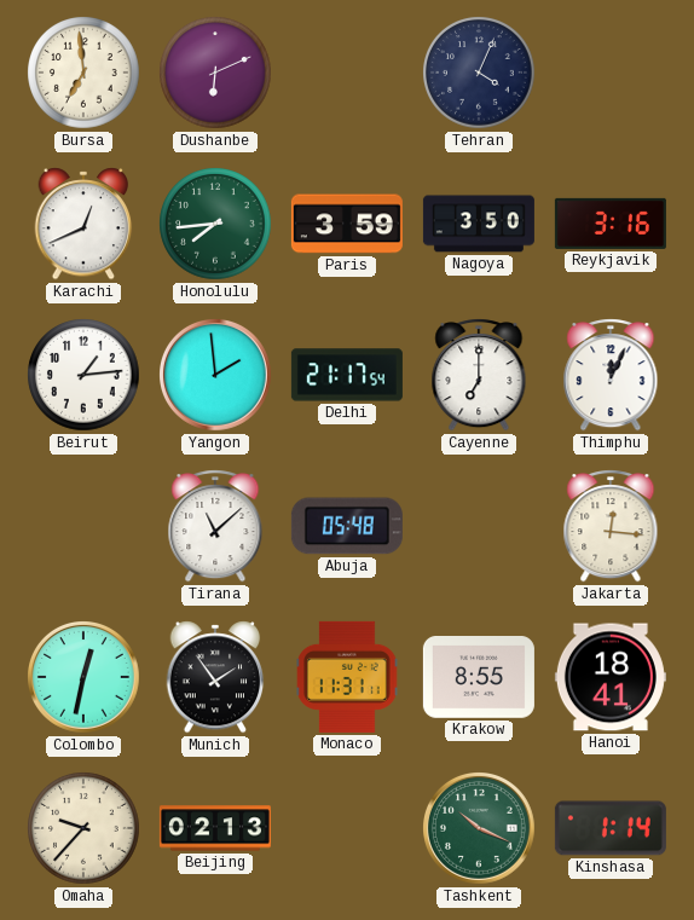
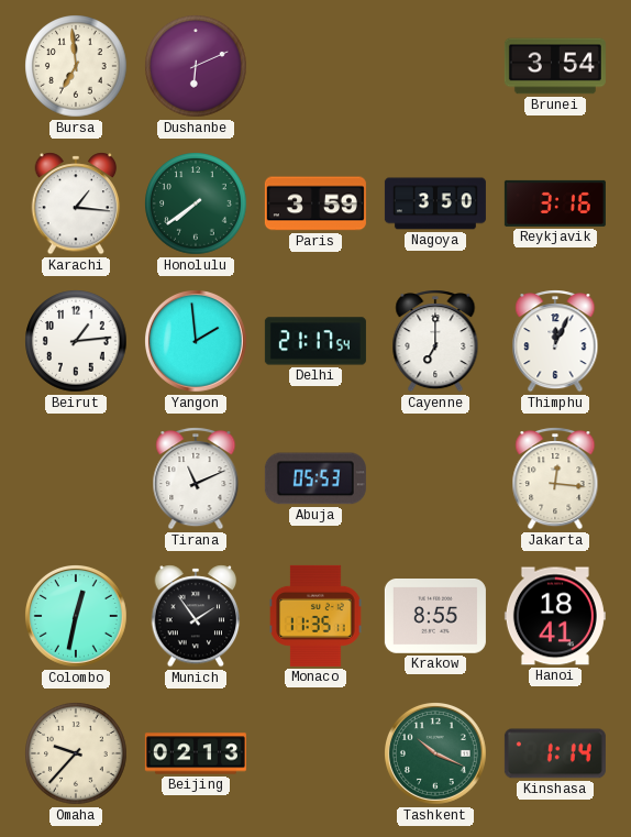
Tehran: 4:04 -> none
Brunei: none -> 3:54
Karachi: 12:41 -> 1:16
Honolulu: 7:44 -> 7:39
Tirana: 11:08 -> 11:11
Abuja: 05:48 -> 05:53
Monaco: 11:31 -> 11:35
